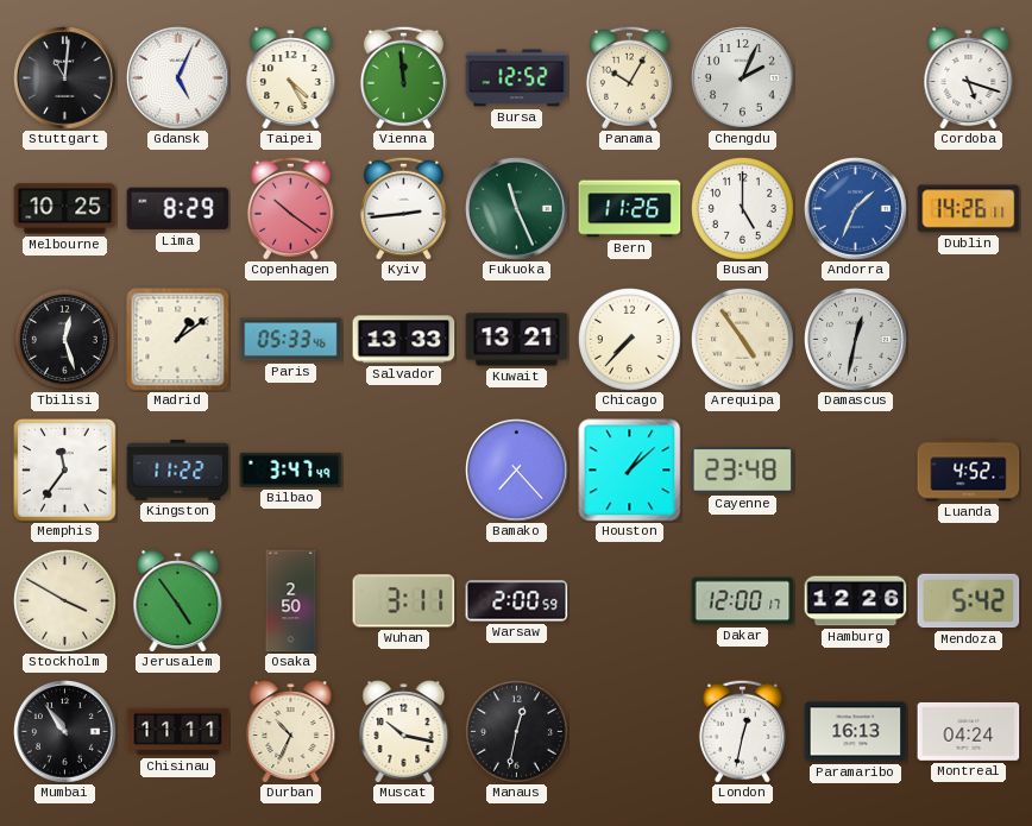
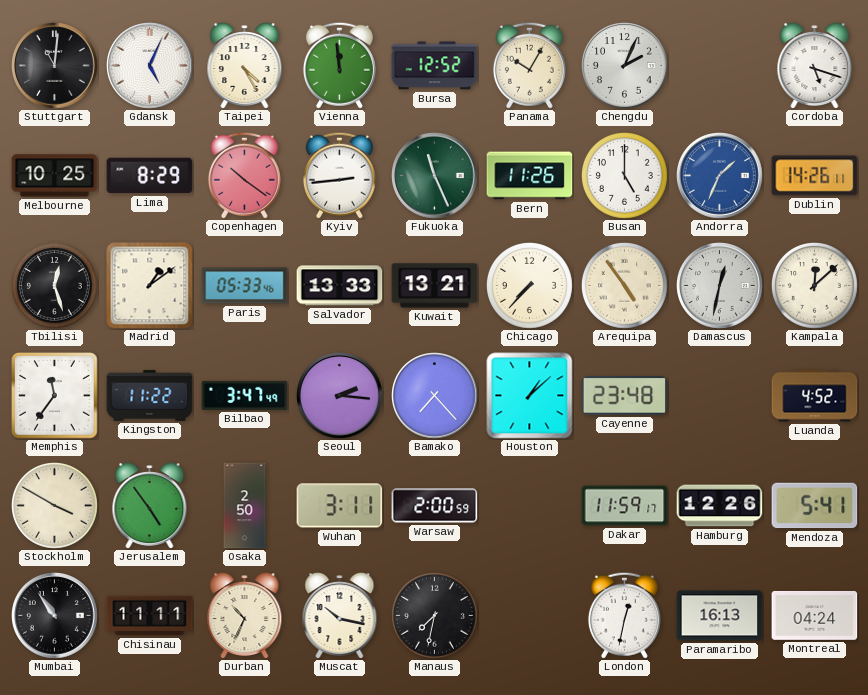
Kampala: none -> 12:08
Seoul: none -> 2:16
Dakar: 12:00 -> 11:59
Mendoza: 5:42 -> 5:41
Manaus: 12:32 -> 7:32
